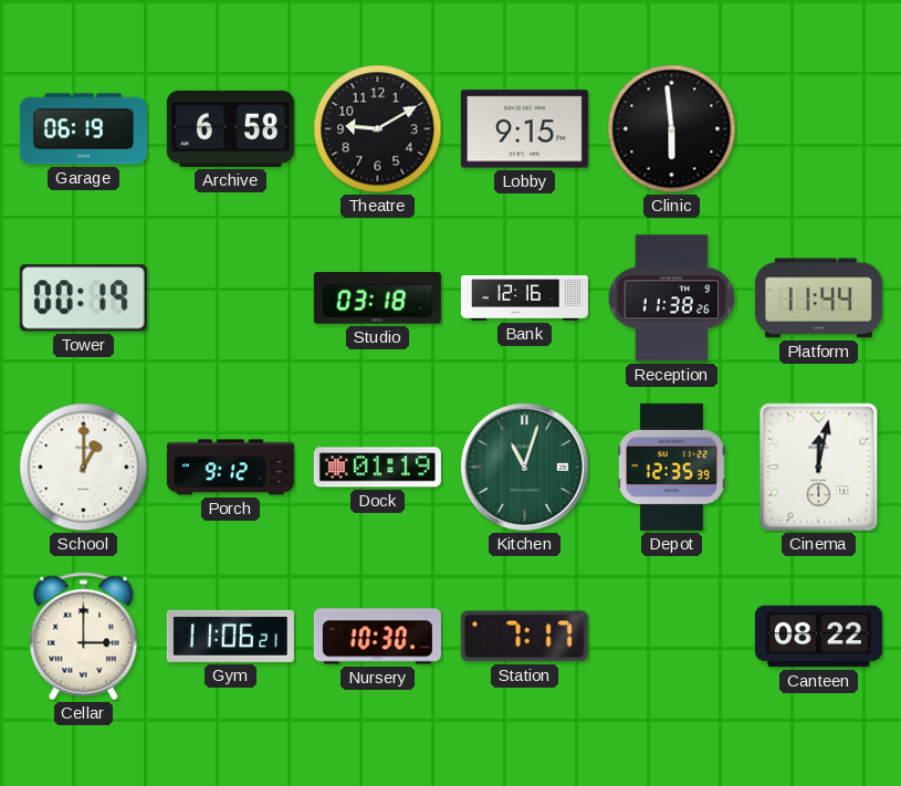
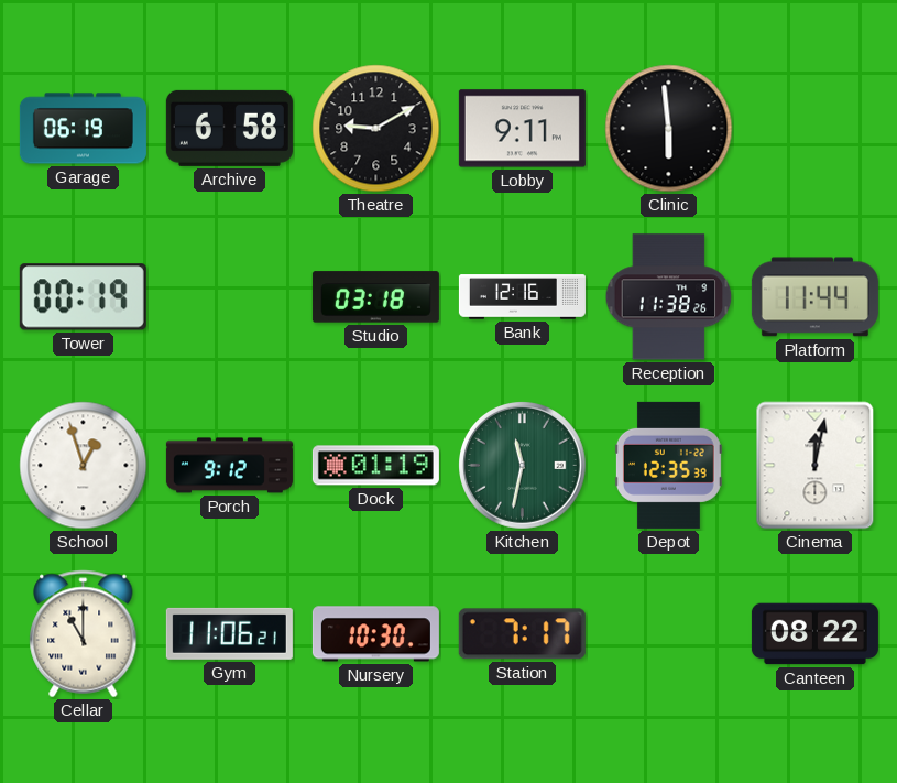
Lobby: 9:15 -> 9:11
School: 1:00 -> 12:57
Kitchen: 11:03 -> 11:32
Cellar: 3:00 -> 11:00
